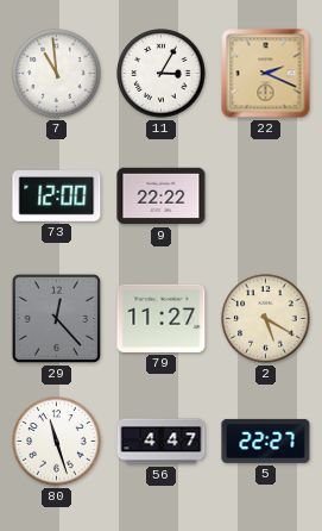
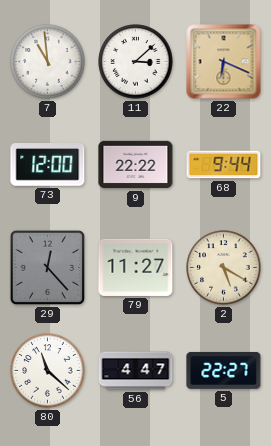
11: 3:05 -> 3:08
22: 2:19 -> 6:19
68: none -> 9:44
80: 11:27 -> 11:22
